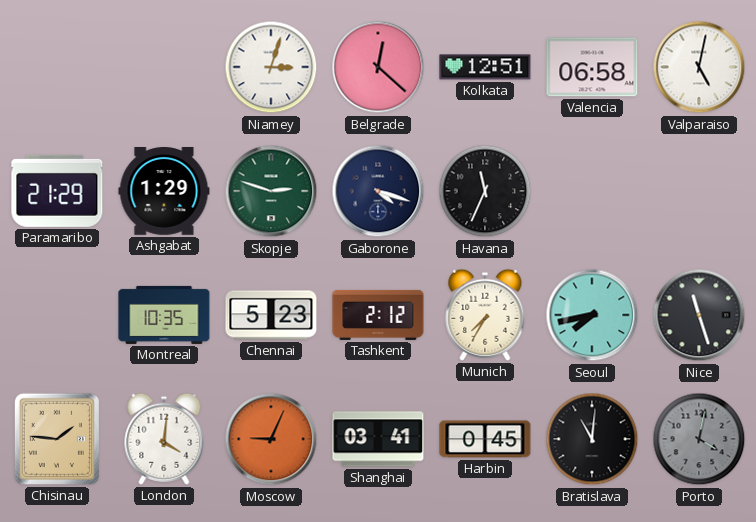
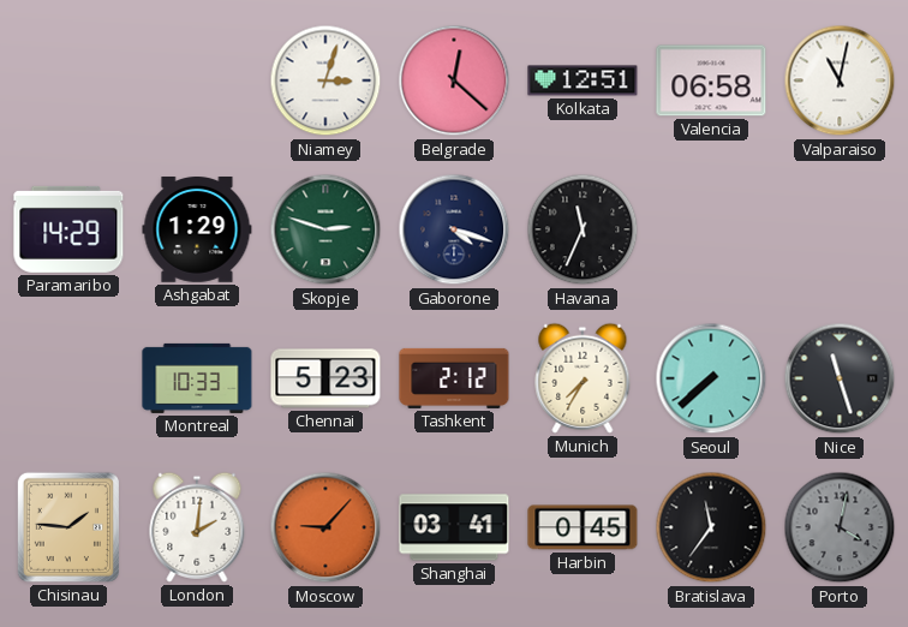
Valparaiso: 5:02 -> 11:02
Paramaribo: 21:29 -> 14:29
Montreal: 10:35 -> 10:33
Seoul: 7:43 -> 7:38
London: 4:01 -> 2:01
Moscow: 9:04 -> 9:07
Bratislava: 11:01 -> 11:36
